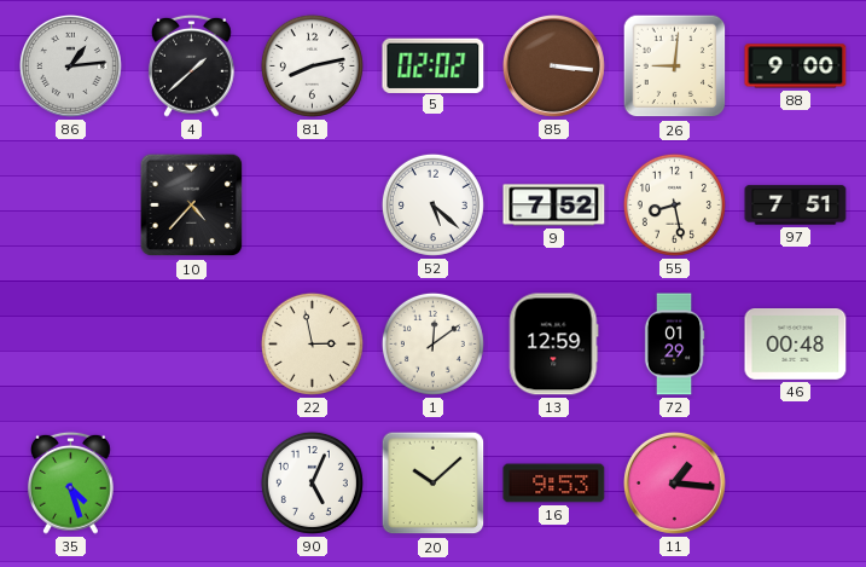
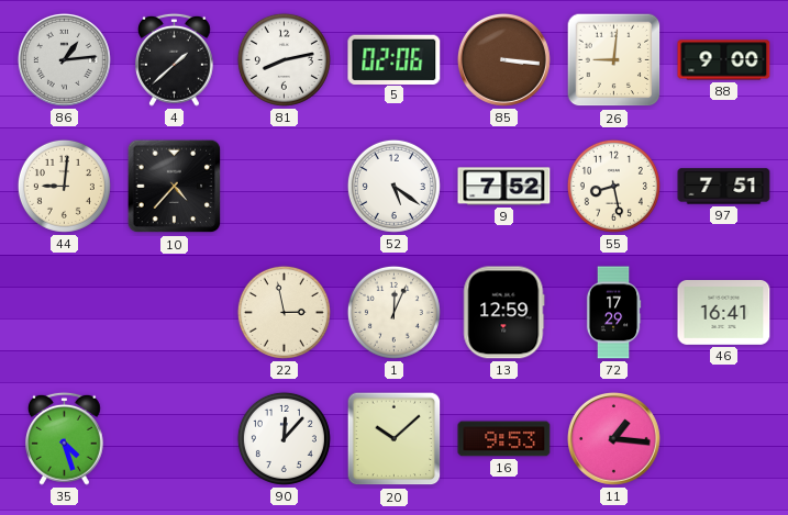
5: 02:02 -> 02:06
44: none -> 9:01
52: 5:22 -> 5:21
1: 12:09 -> 12:04
72: 01:29 -> 17:29
46: 00:48 -> 16:41
90: 5:04 -> 12:07
